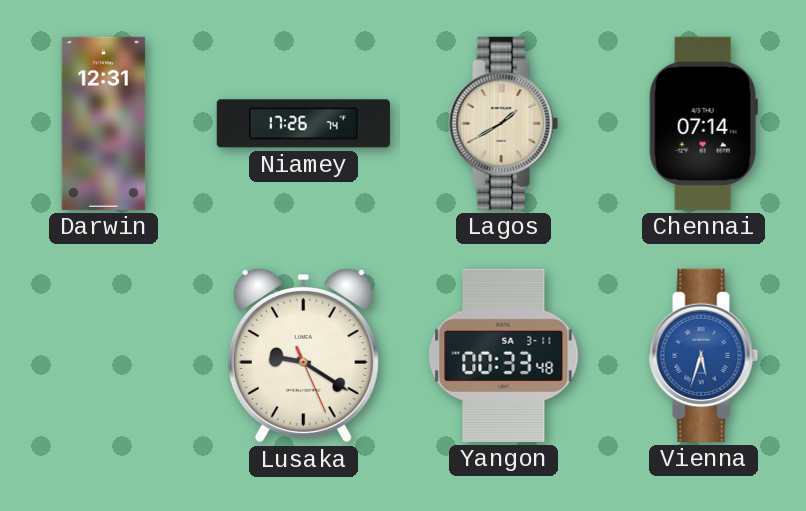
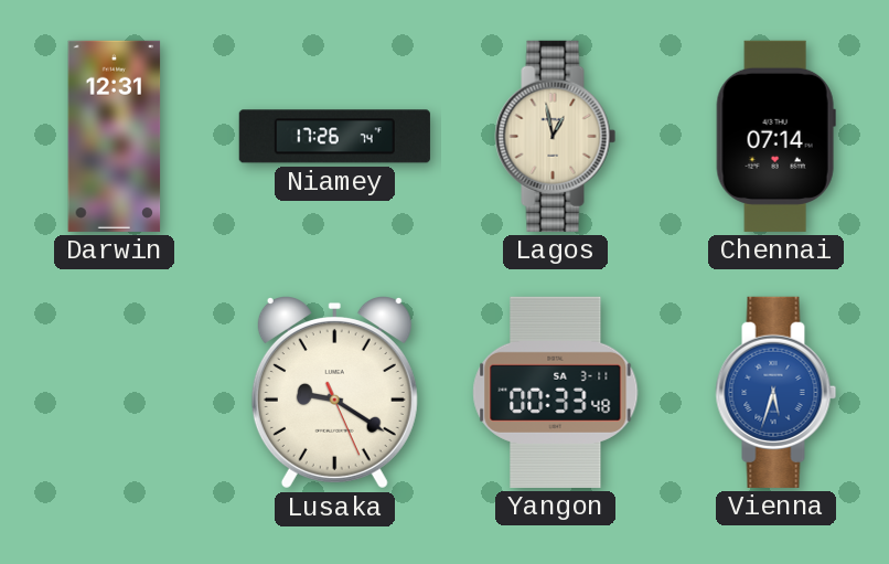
Lagos: 1:40 -> 12:58
